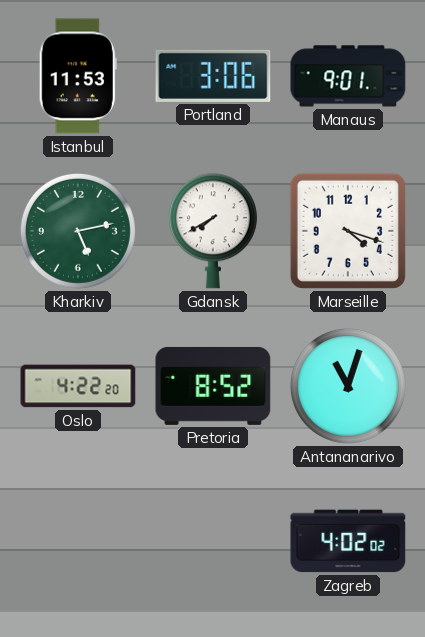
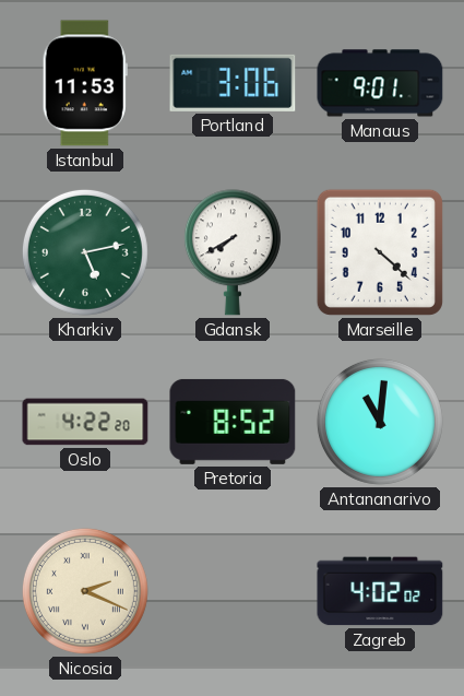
Marseille: 4:18 -> 4:22
Antananarivo: 11:03 -> 11:01
Nicosia: none -> 2:19
